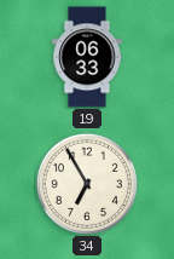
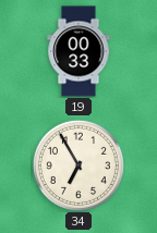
19: 06:33 -> 00:33
